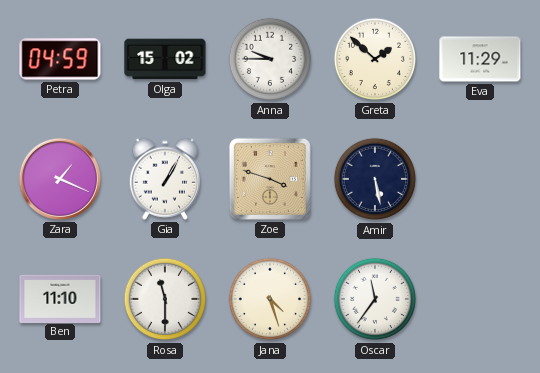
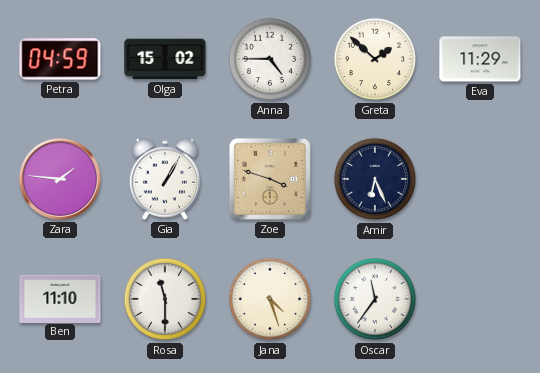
Anna: 9:45 -> 4:45
Zara: 1:19 -> 1:46
Amir: 5:28 -> 6:26
